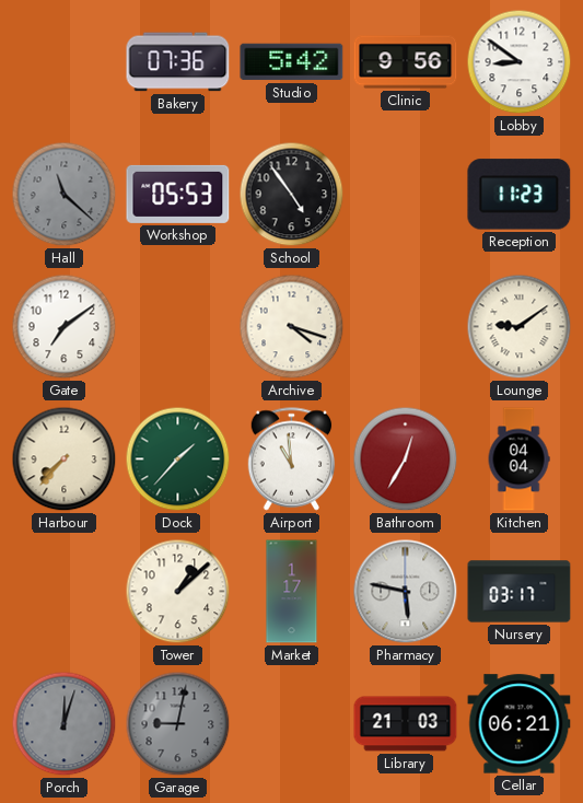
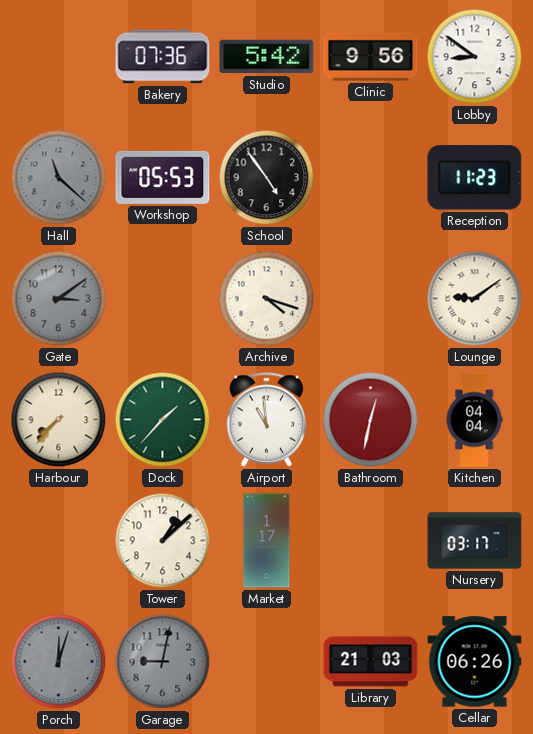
Gate: 7:09 -> 3:09
Gate dial: white -> grey
Bathroom: 12:35 -> 12:32
Pharmacy: 5:47 -> none
Cellar: 06:21 -> 06:26
